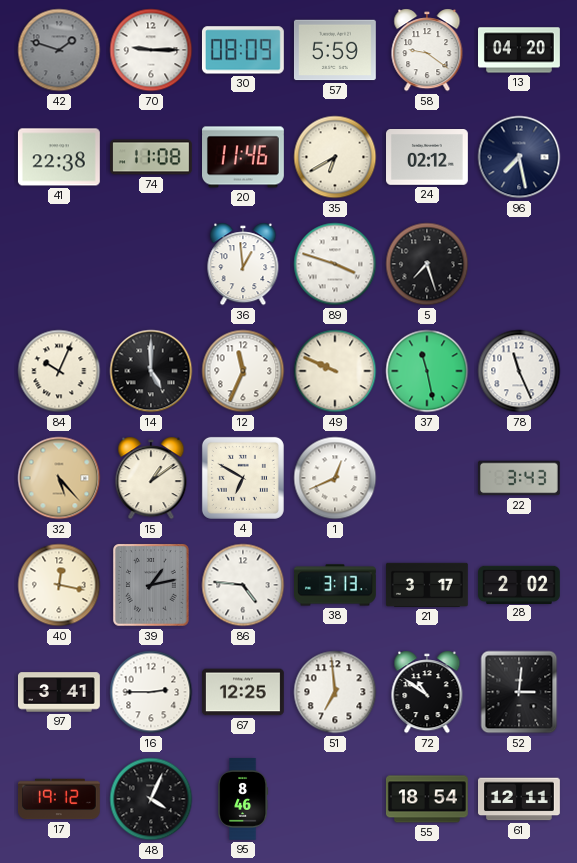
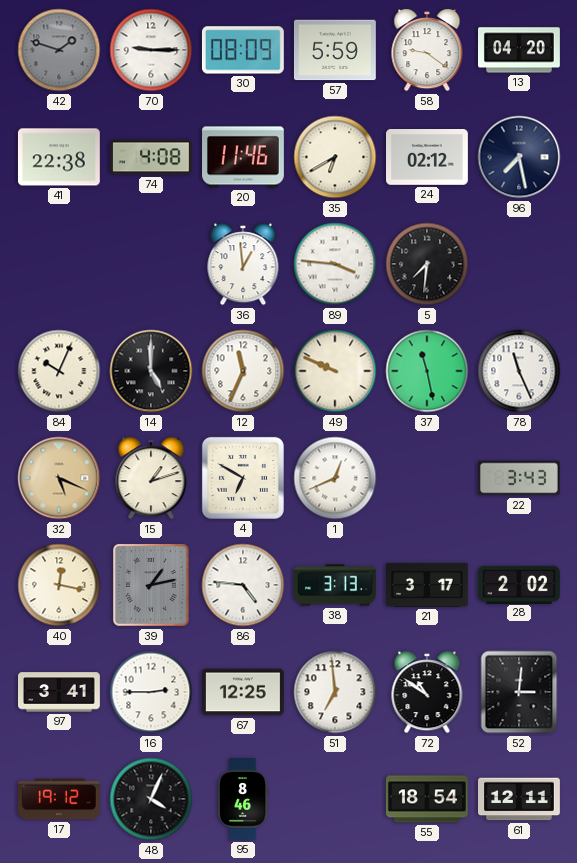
74: 11:08 -> 4:08
89: 3:48 -> 3:46
5: 7:27 -> 7:31
32: 5:23 -> 5:19
15: 1:09 -> 1:12
